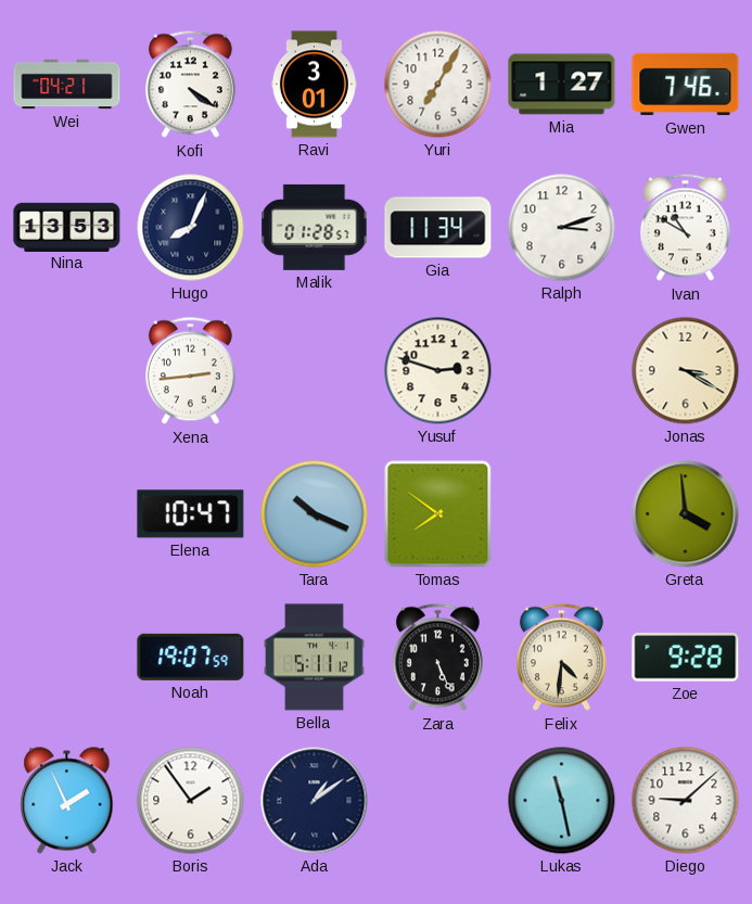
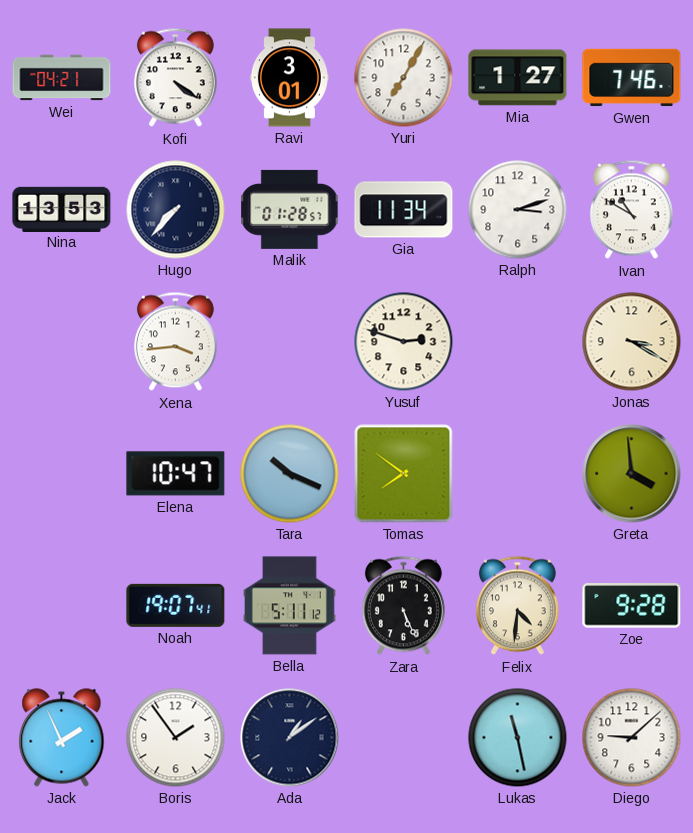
Hugo: 8:04 -> 7:37
Xena: 2:44 -> 3:44
Noah: 19:07:59 -> 19:07:41
